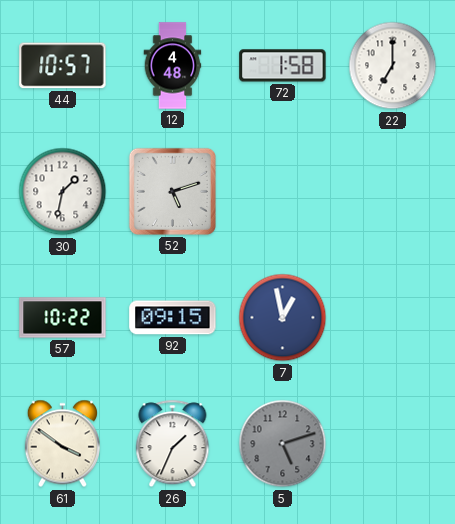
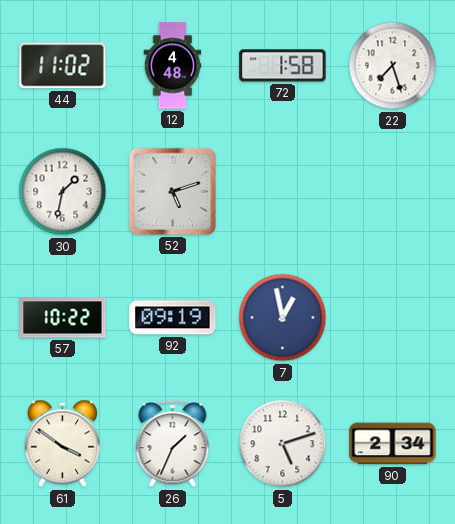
44: 10:57 -> 11:02
22: 7:00 -> 7:27
92: 09:15 -> 09:19
5 dial: grey -> white
90: none -> 2:34
